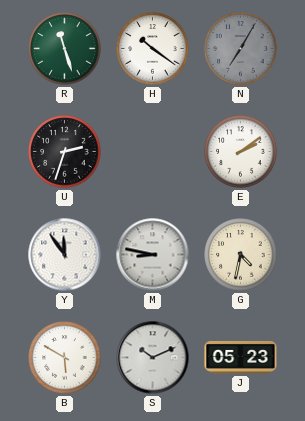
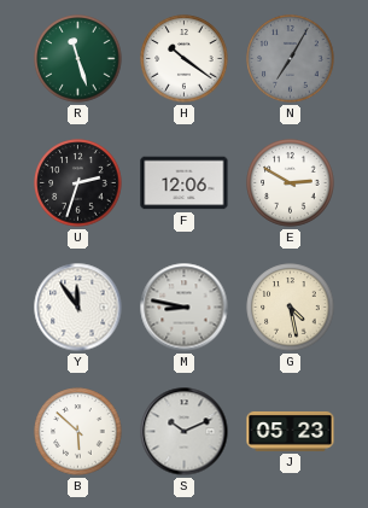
F: none -> 12:06
E: 2:09 -> 2:50
G: 4:32 -> 4:28
B: 5:50 -> 5:52
